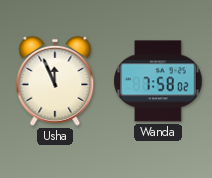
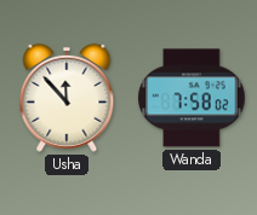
Usha: 11:56 -> 11:53
